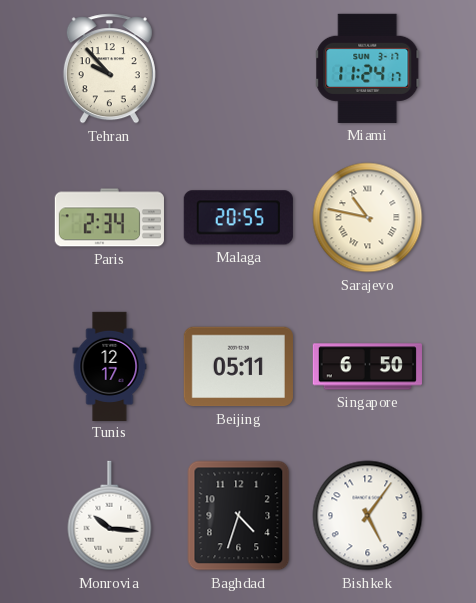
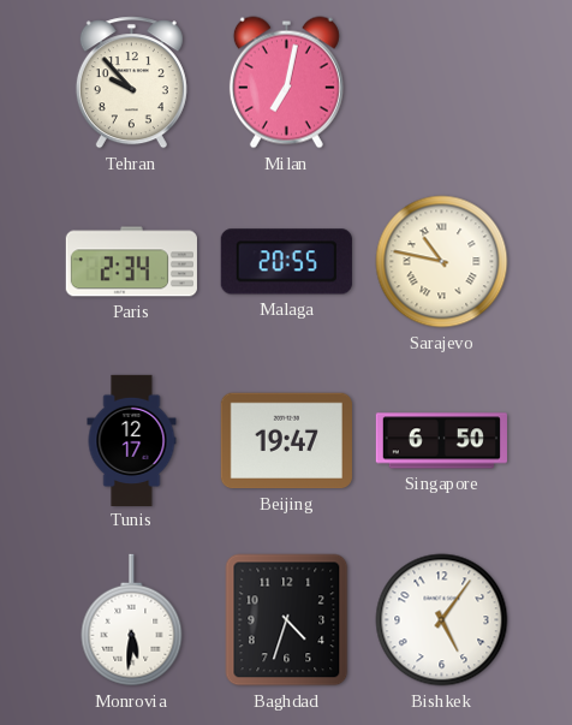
Milan: none -> 7:02
Miami: 11:24 -> none
Beijing: 05:11 -> 19:47
Monrovia: 10:16 -> 5:31
